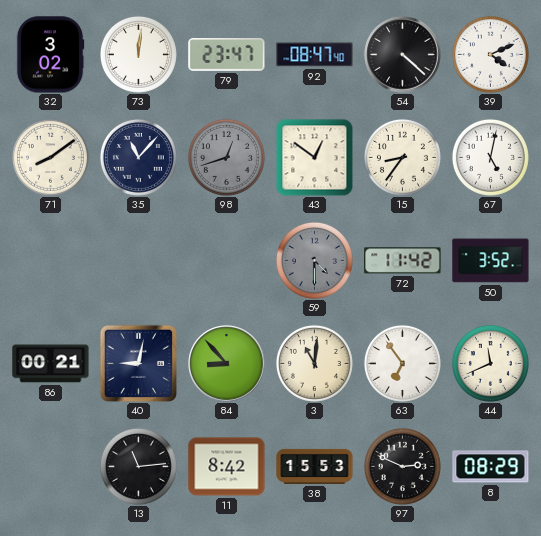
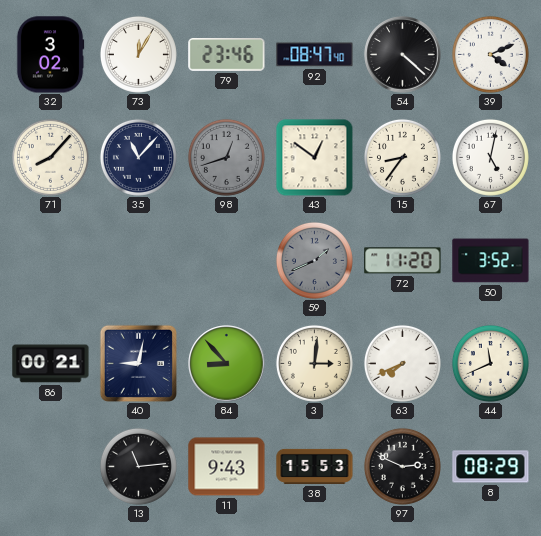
73: 12:01 -> 12:05
79: 23:47 -> 23:46
71: 8:09 -> 8:07
59: 4:30 -> 1:41
72: 11:42 -> 11:20
3: 11:01 -> 3:01
63: 6:54 -> 7:41
11: 8:42 -> 9:43
